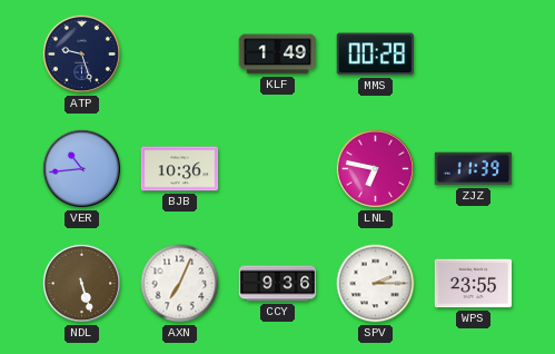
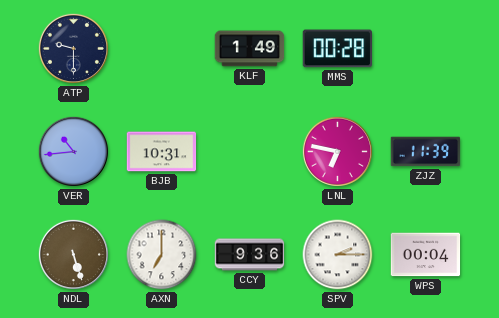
ATP: 9:27 -> 9:30
BJB: 10:36 -> 10:31
AXN: 7:04 -> 7:00
WPS: 23:55 -> 00:04
